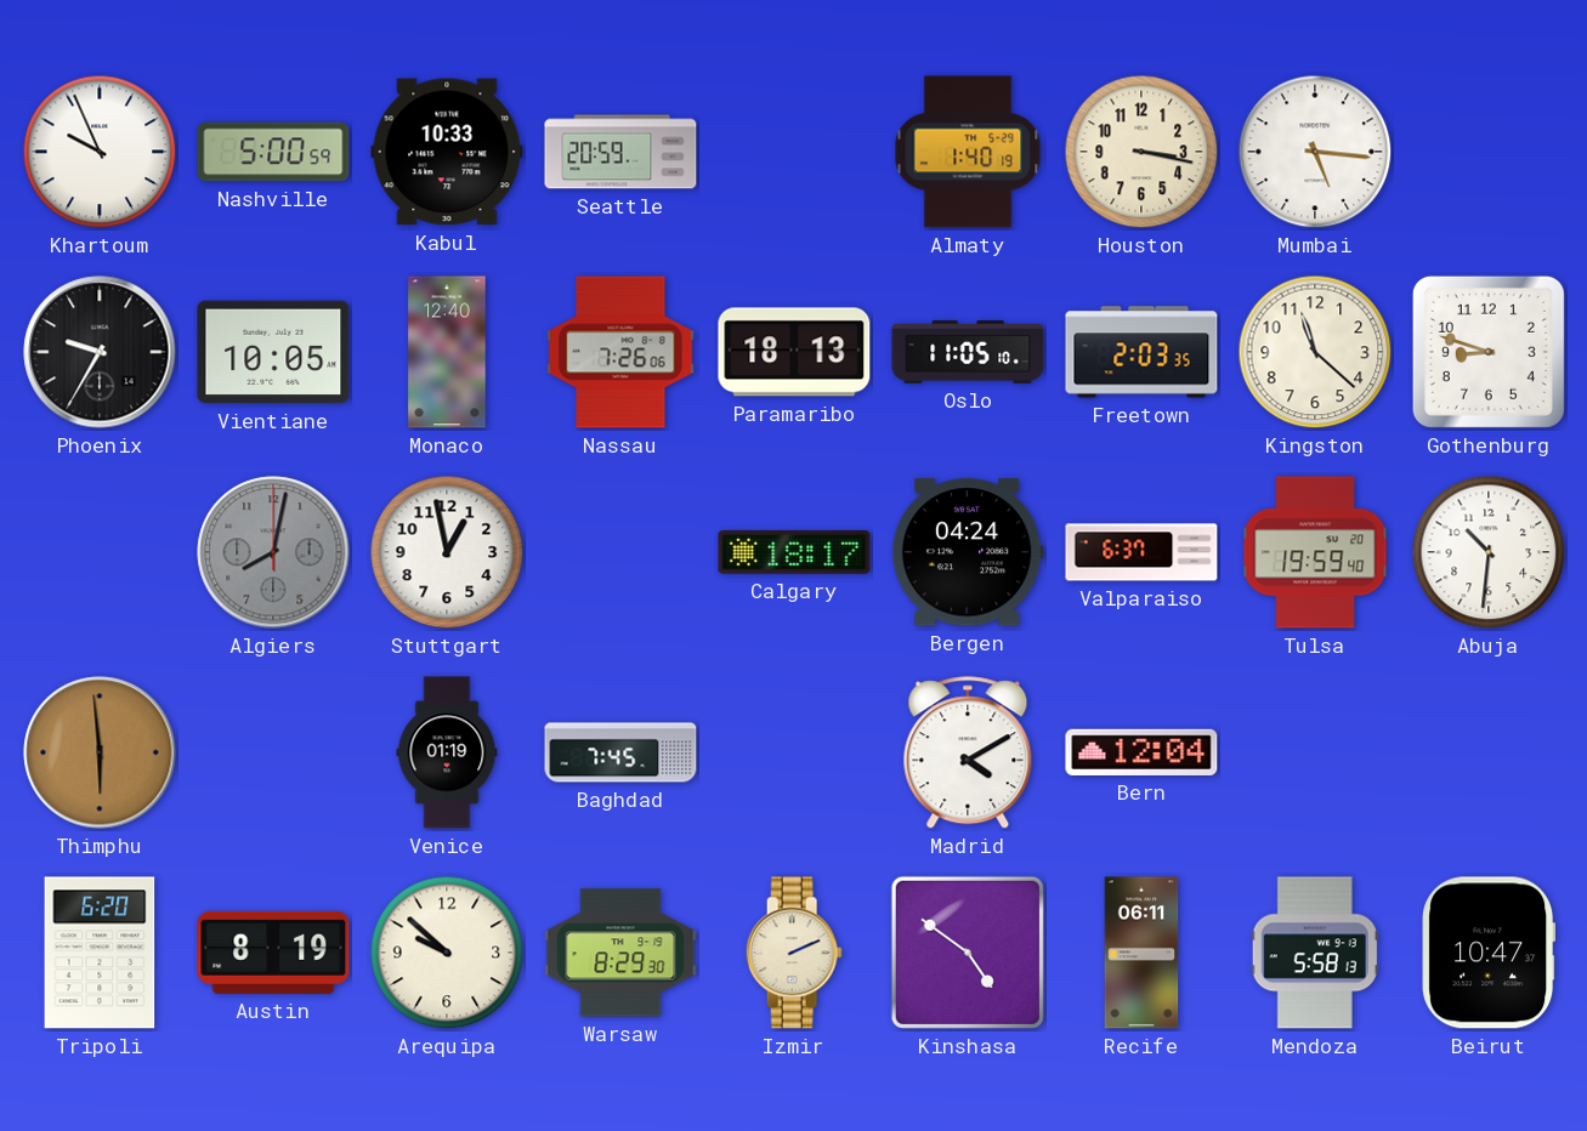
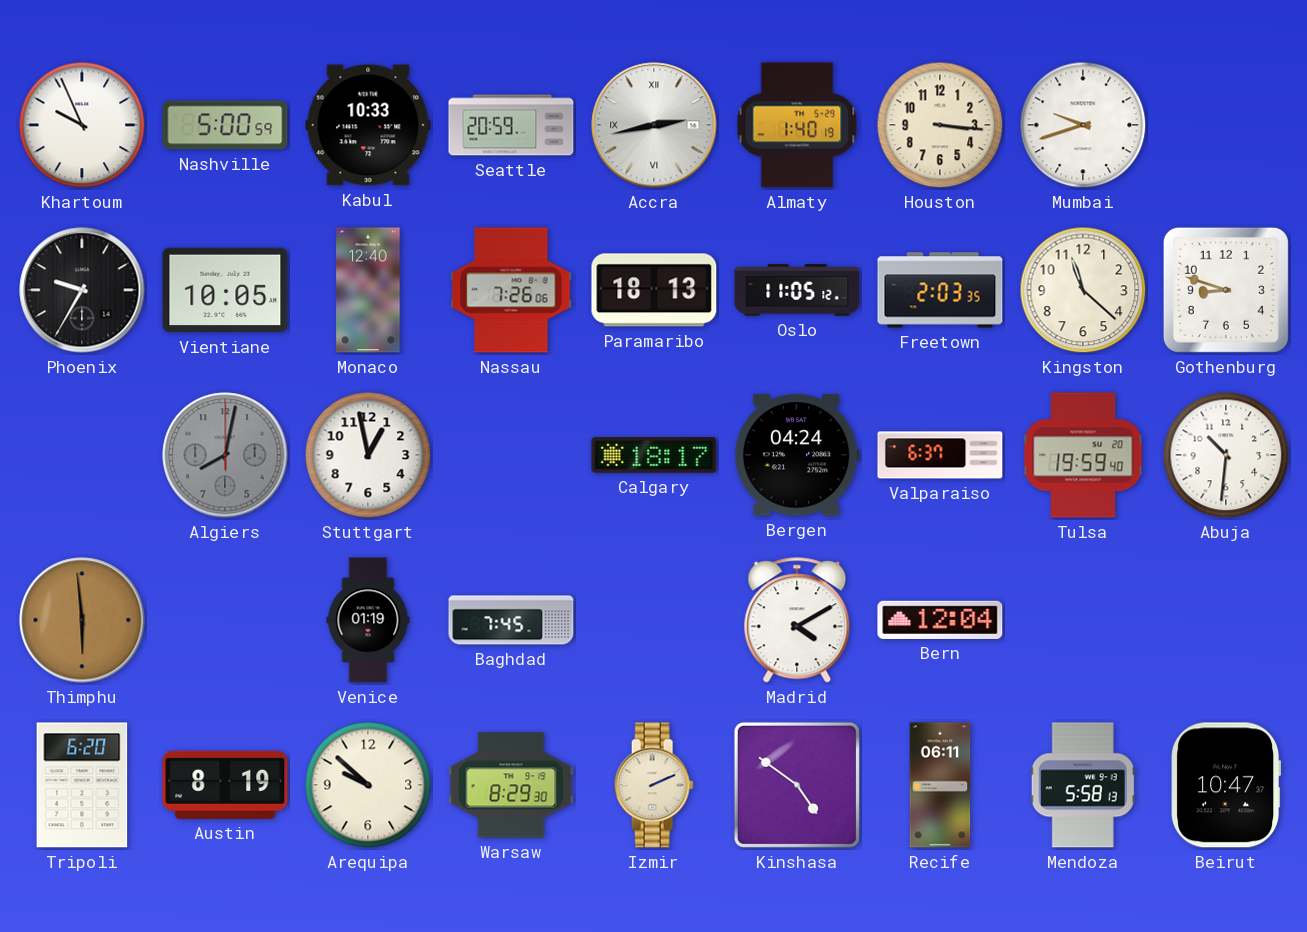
Accra: none -> 2:43
Houston: 3:17 -> 3:16
Mumbai: 5:16 -> 9:42
Oslo: 11:05:10 -> 11:05:12
